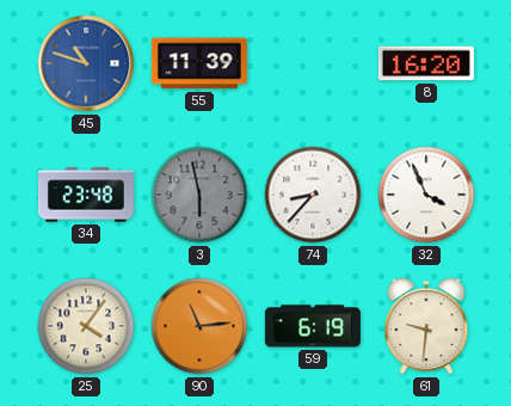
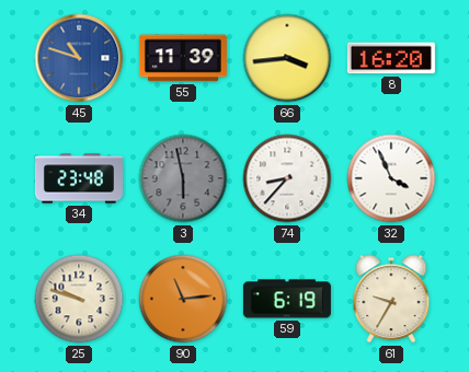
66: none -> 3:44
25: 4:06 -> 9:48
61: 9:31 -> 9:35
